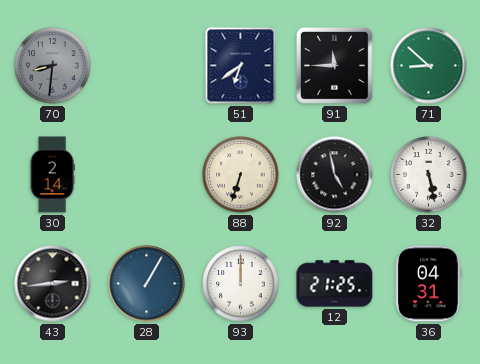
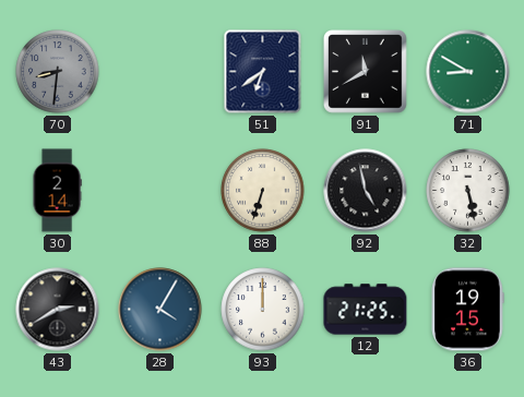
91: 11:45 -> 11:40
71: 8:52 -> 8:50
43: 2:44 -> 2:40
28: 1:05 -> 4:05
36: 04:31 -> 19:15
